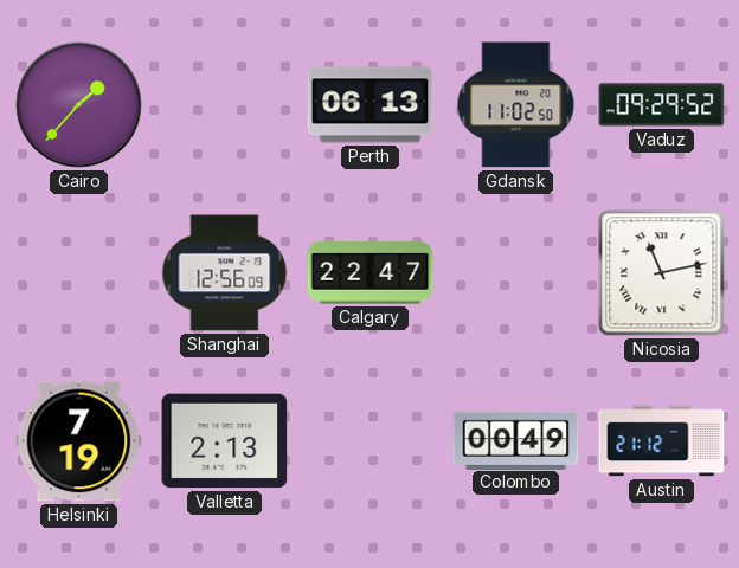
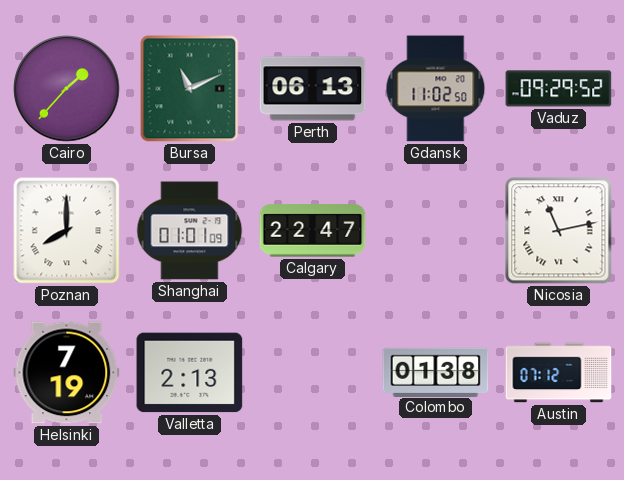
Bursa: none -> 11:11
Poznan: none -> 8:00
Shanghai: 12:56 -> 01:01
Colombo: 00:49 -> 01:38
Austin: 21:12 -> 07:12
